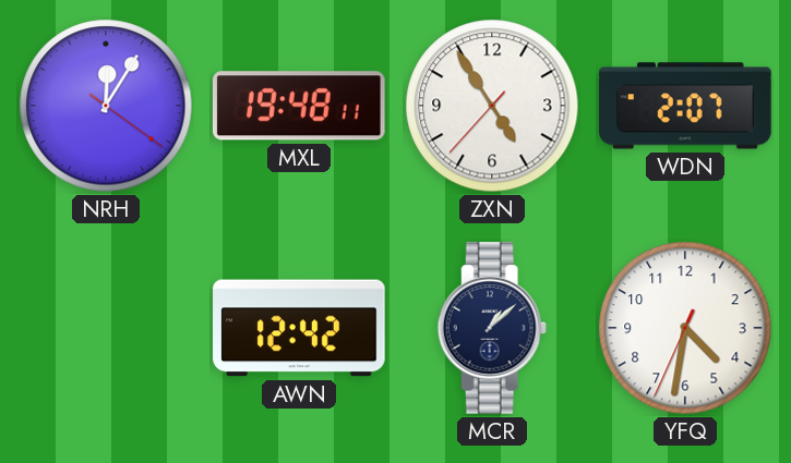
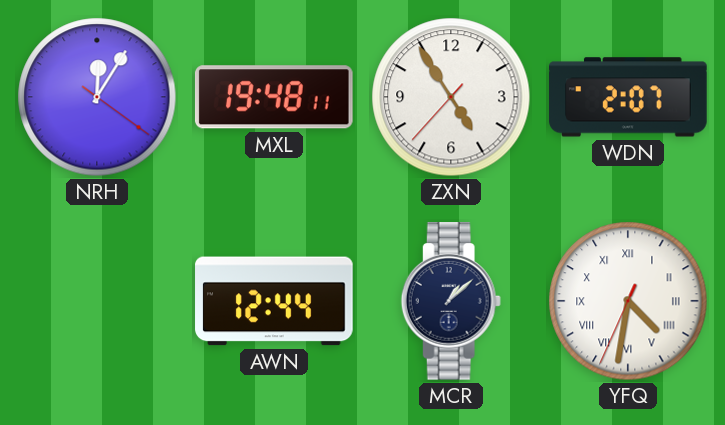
AWN: 12:42 -> 12:44
YFQ numerals: Arabic -> Roman
